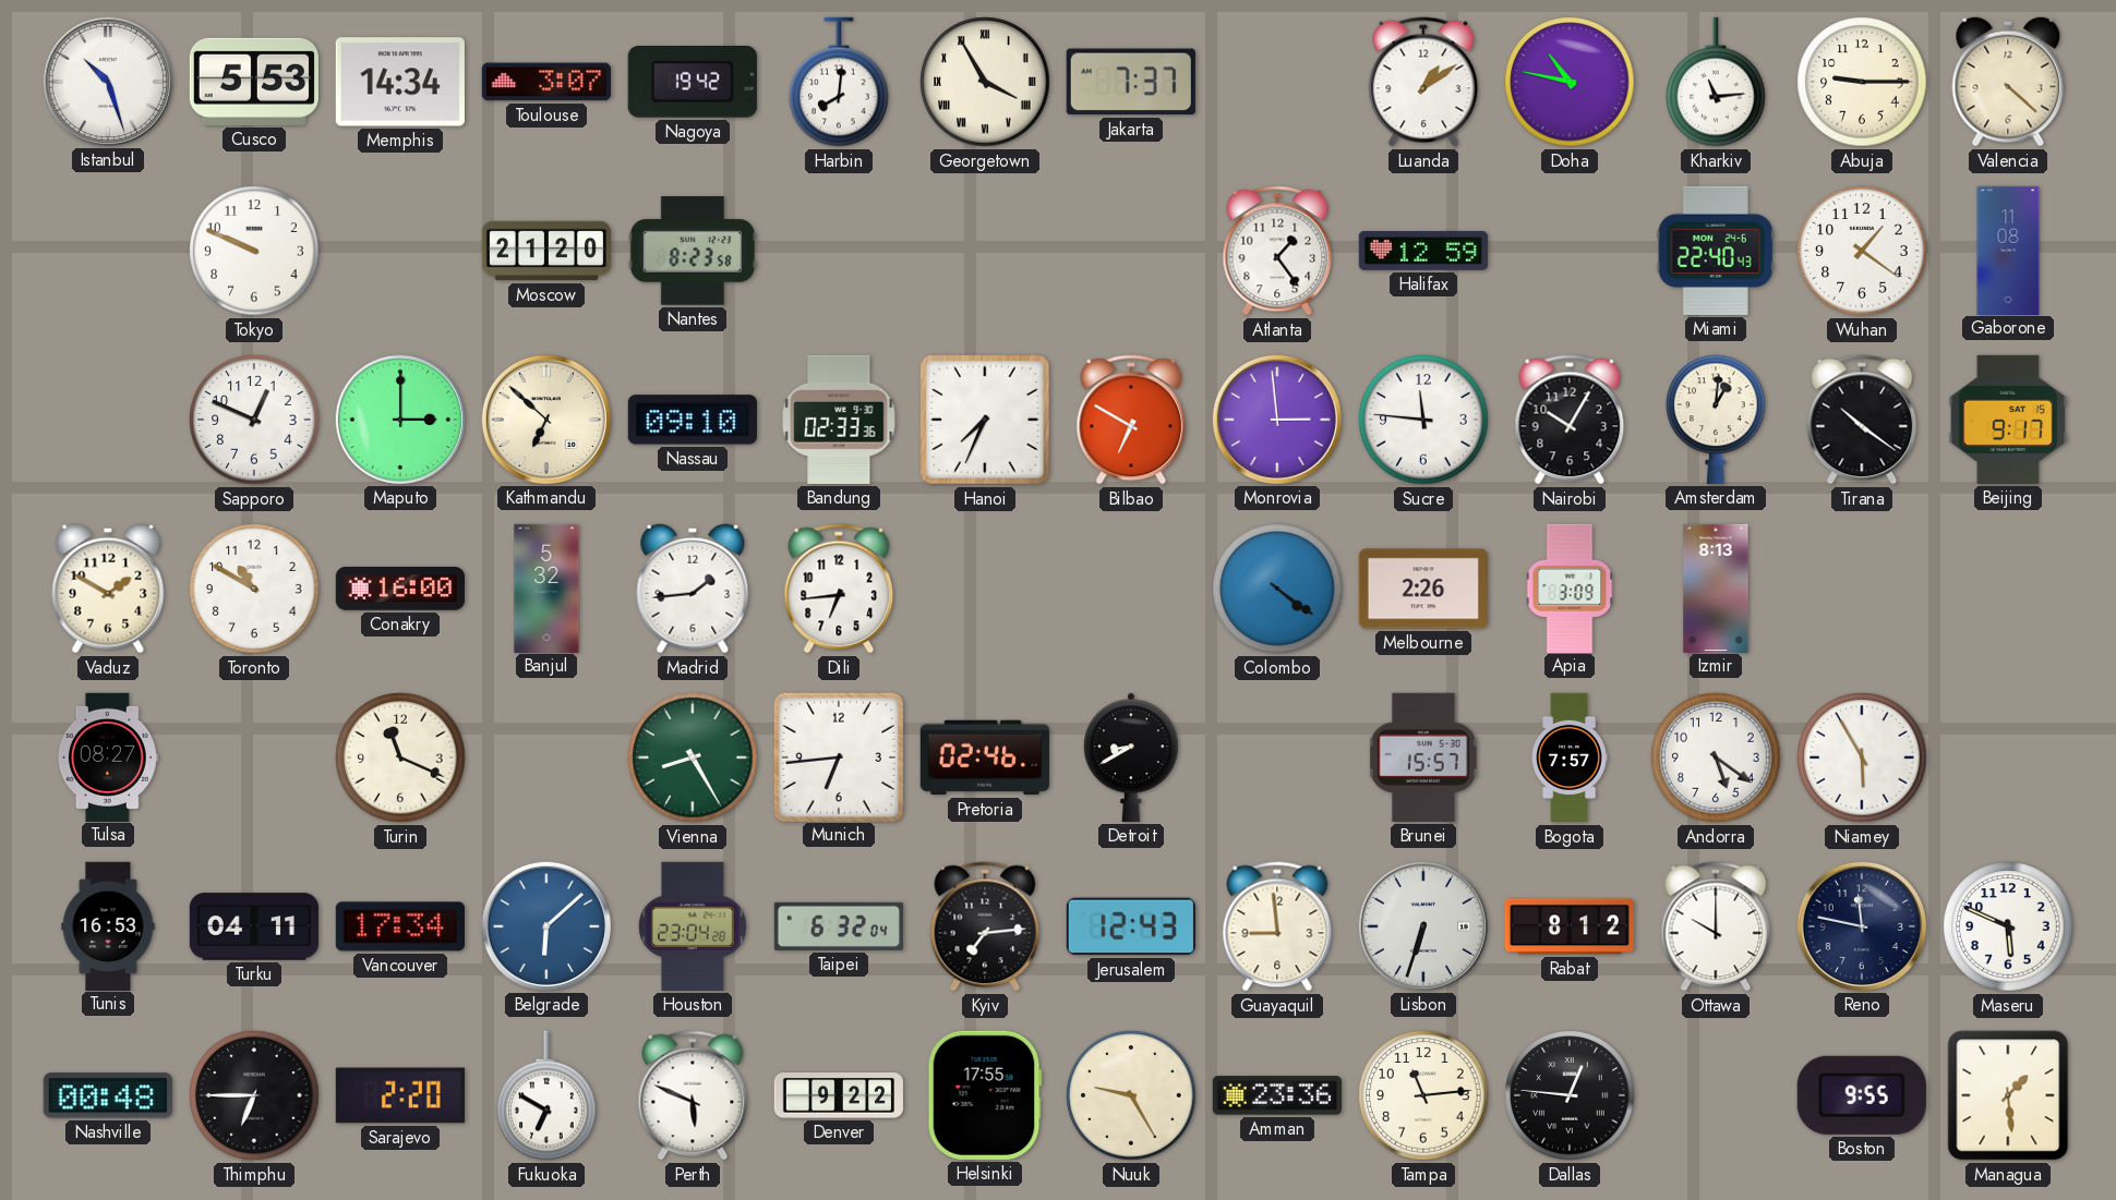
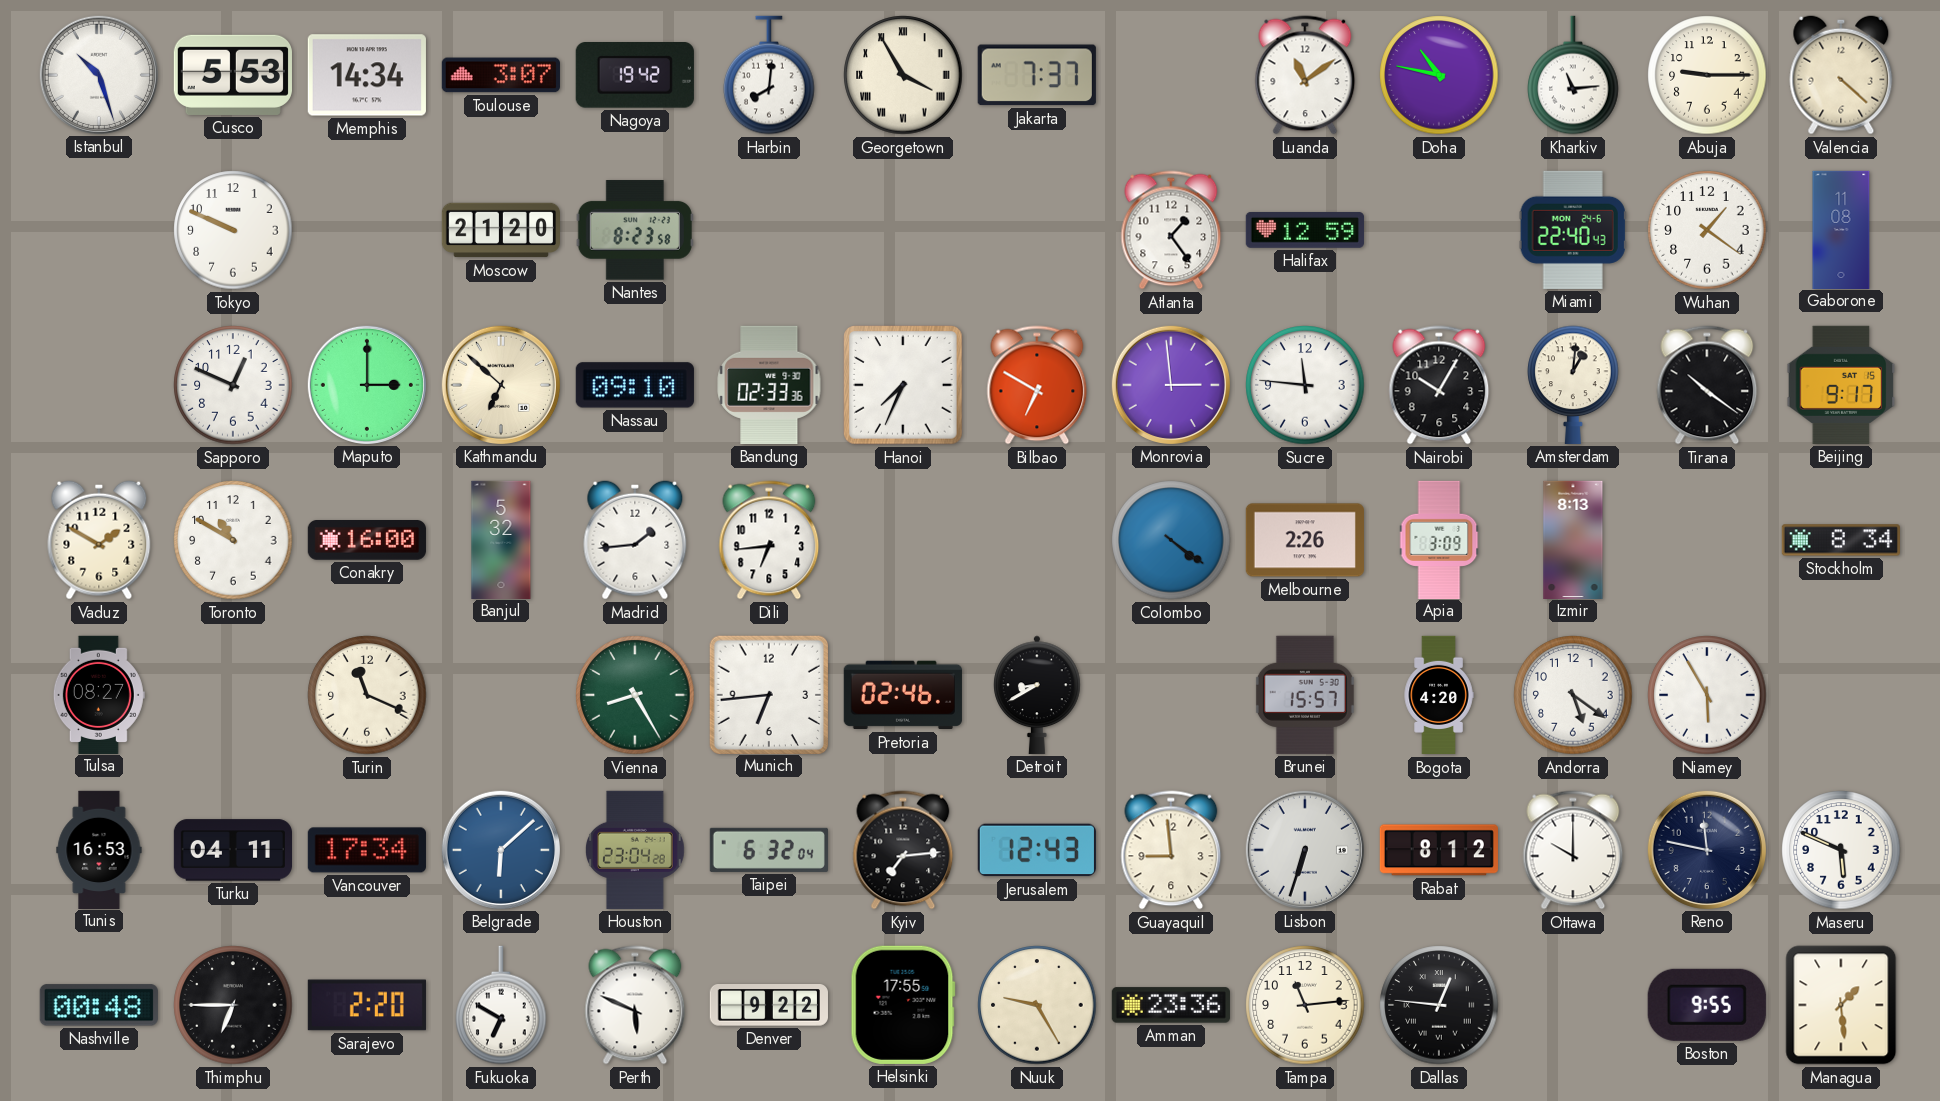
Luanda: 1:09 -> 11:09
Stockholm: none -> 8:34
Bogota: 7:57 -> 4:20
